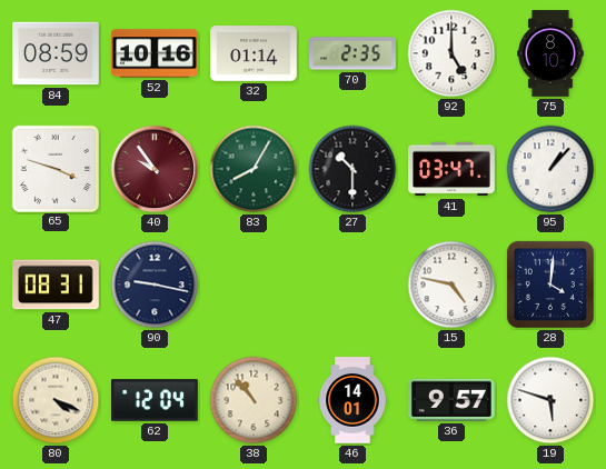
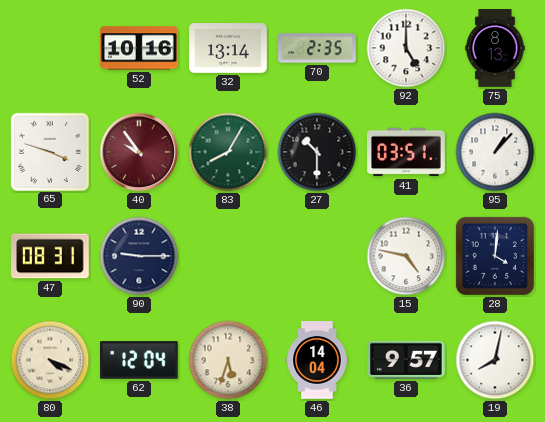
84: 08:59 -> none
32: 01:14 -> 13:14
75: 8:10 -> 8:13
41: 03:47 -> 03:51
90: 9:17 -> 9:15
38: 10:53 -> 5:33
46: 14:01 -> 14:04
19: 5:48 -> 8:02
